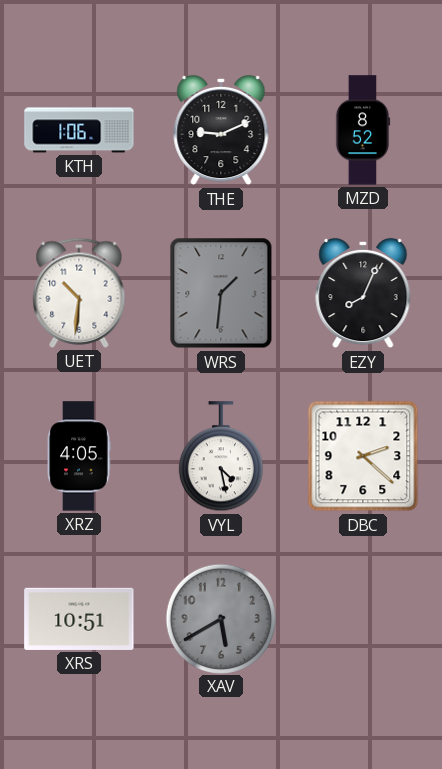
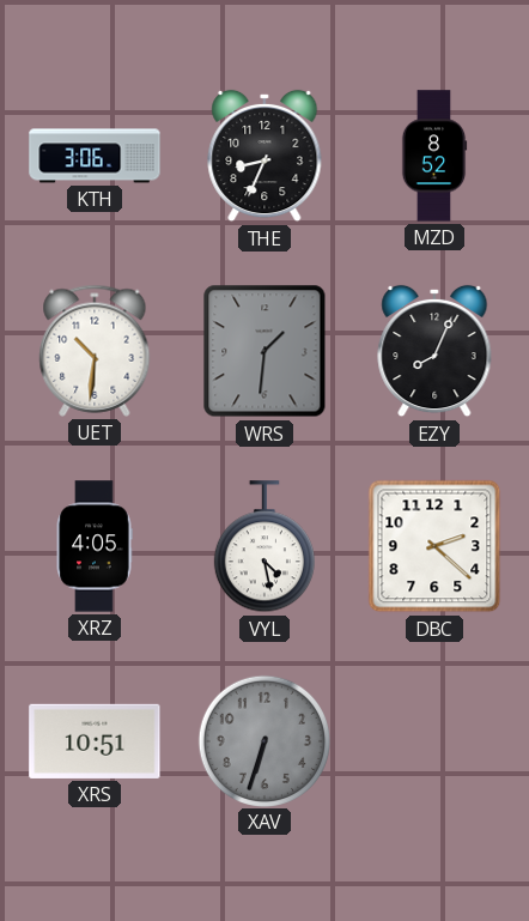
KTH: 1:06 -> 3:06
THE: 9:11 -> 8:34
XAV: 5:40 -> 6:33
